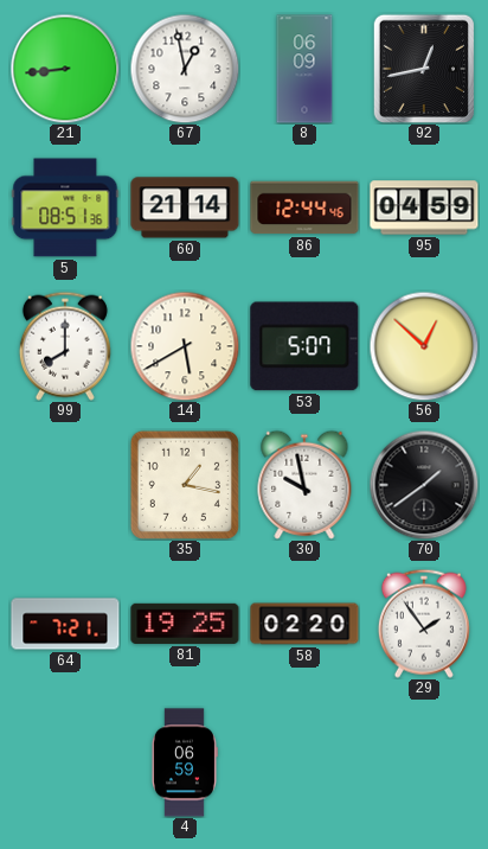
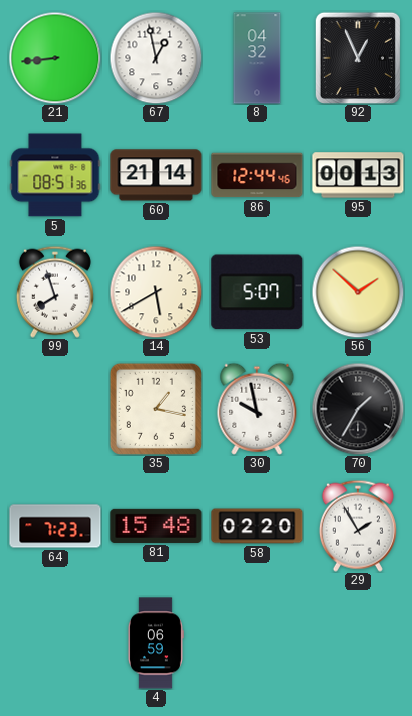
8: 06:09 -> 04:32
92: 12:43 -> 12:56
95: 04:59 -> 00:13
99: 8:00 -> 7:57
56: 12:52 -> 1:52
70: 1:39 -> 1:35
64: 7:21 -> 7:23
81: 19:25 -> 15:48
29: 1:54 -> 1:55
